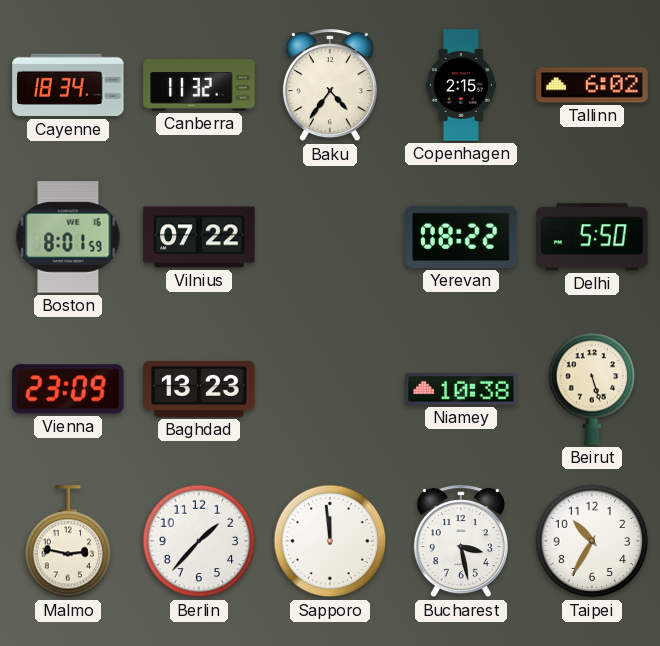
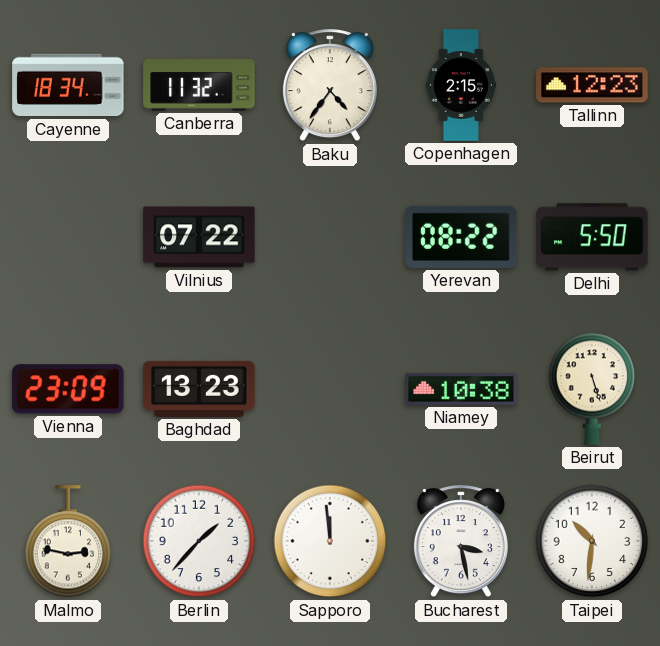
Tallinn: 6:02 -> 12:23
Boston: 8:01 -> none
Taipei: 10:35 -> 10:31
